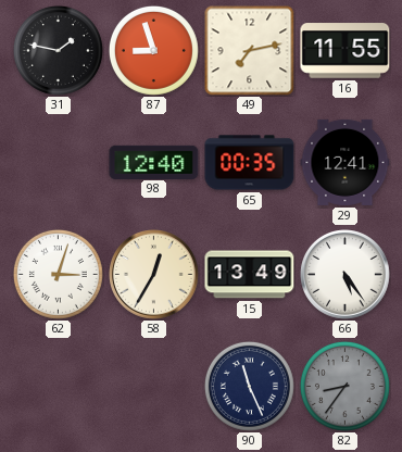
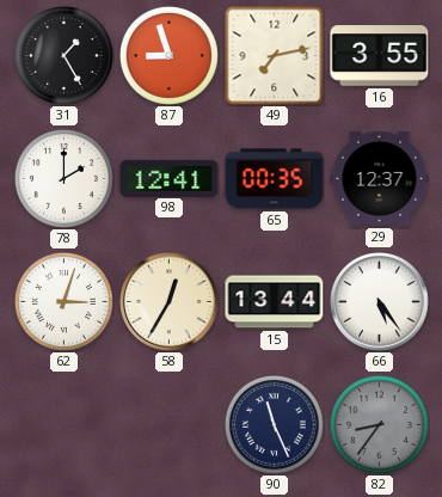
31: 1:47 -> 1:25
16: 11:55 -> 3:55
78: none -> 2:00
98: 12:40 -> 12:41
29: 12:41 -> 12:37
15: 13:49 -> 13:44
